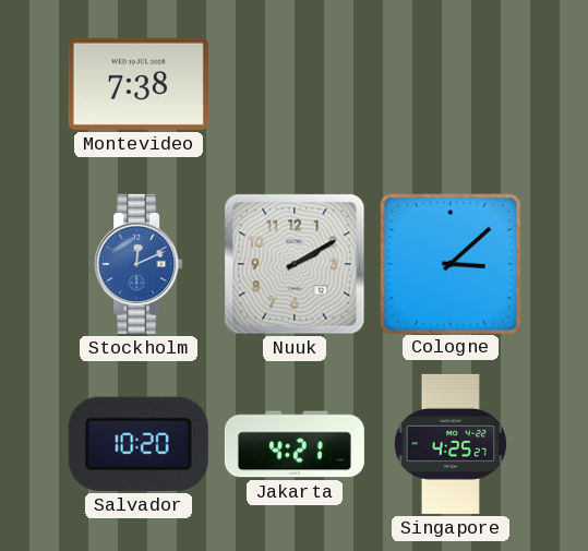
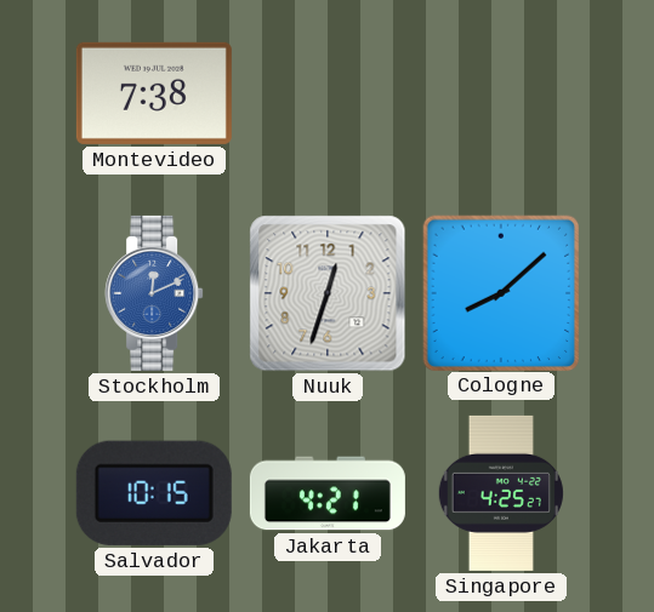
Nuuk: 2:10 -> 12:33
Cologne: 3:08 -> 8:08
Salvador: 10:20 -> 10:15
